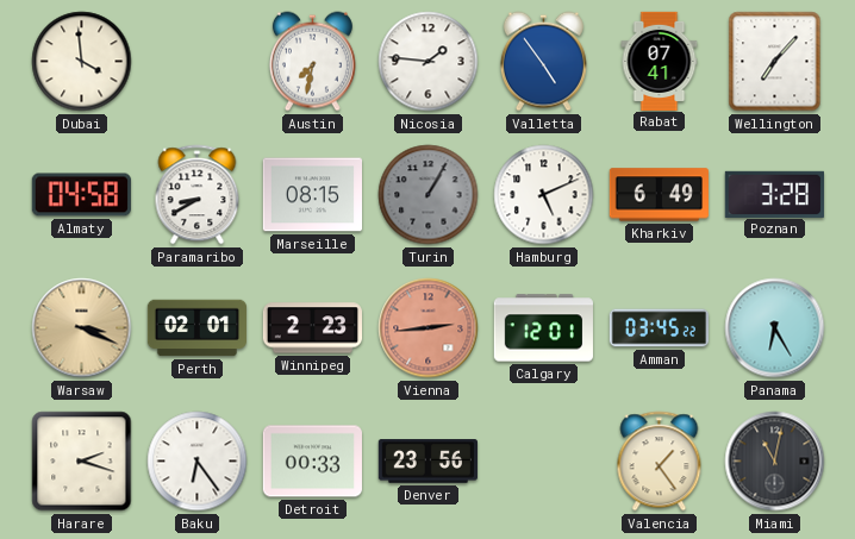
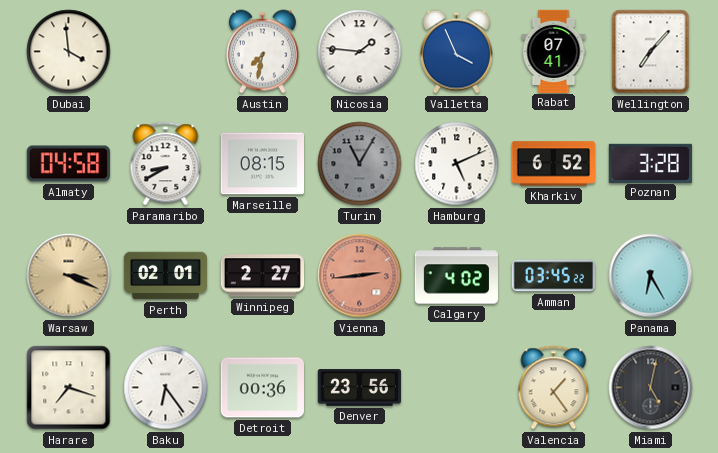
Valletta: 4:54 -> 3:56
Turin: 1:05 -> 11:05
Kharkiv: 6:49 -> 6:52
Winnipeg: 2:23 -> 2:27
Calgary: 12:01 -> 4:02
Harare: 2:18 -> 7:18
Detroit: 00:33 -> 00:36
Miami: 11:02 -> 5:02
